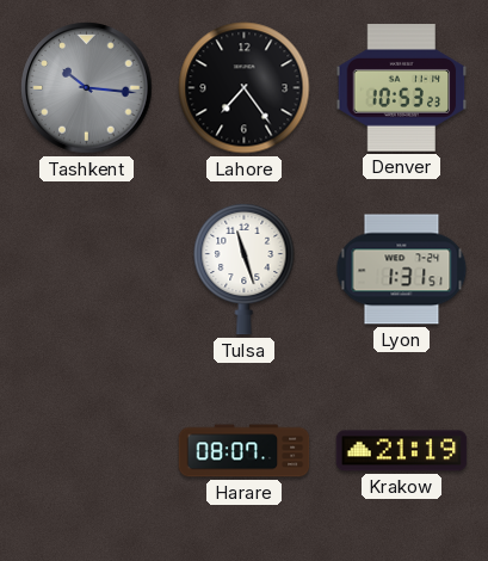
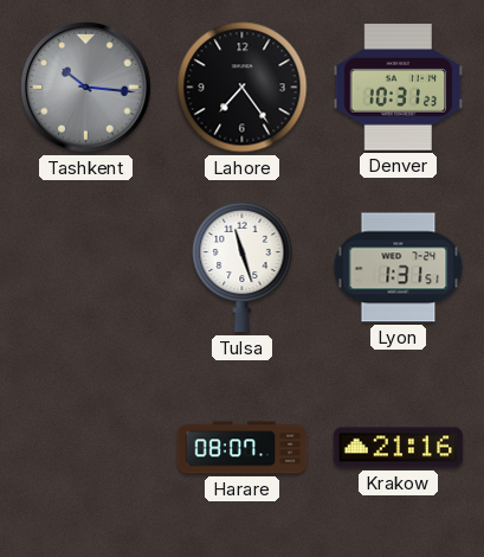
Denver: 10:53 -> 10:31
Krakow: 21:19 -> 21:16
